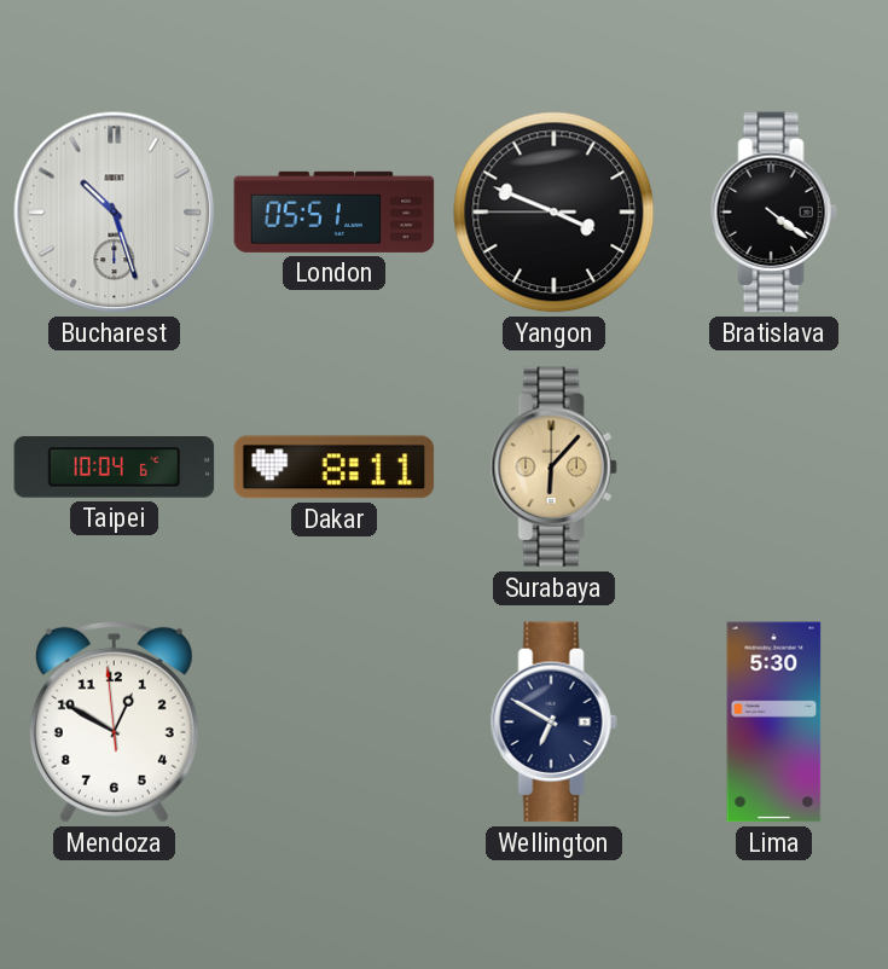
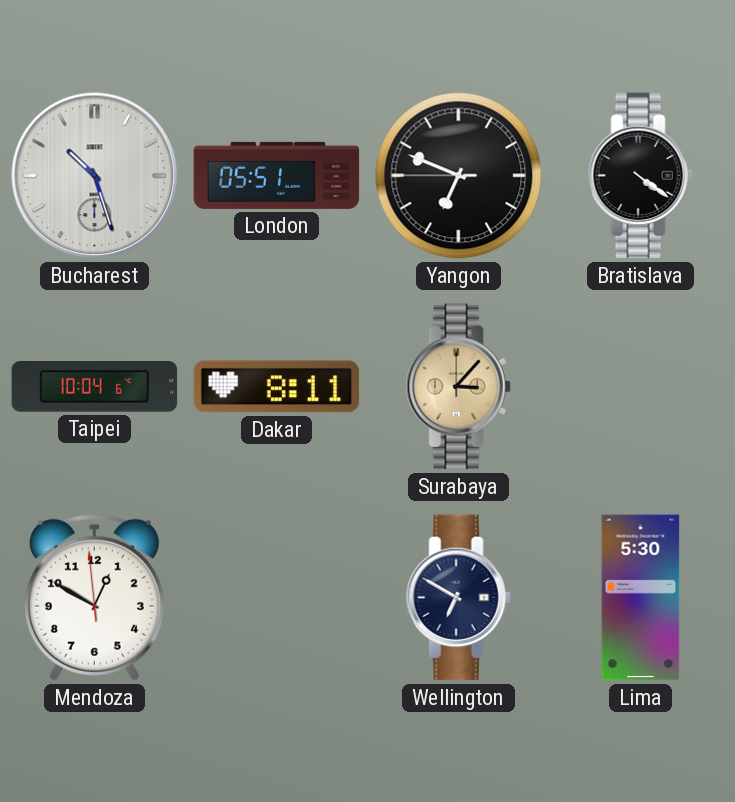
Yangon: 3:48 -> 6:48
Surabaya: 6:07 -> 3:07
